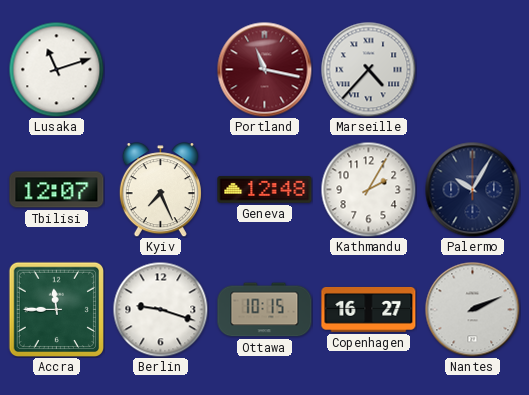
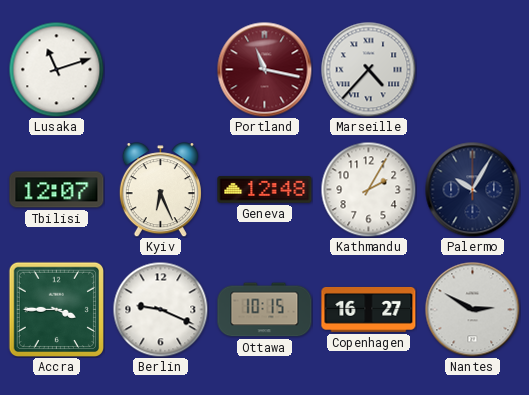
Kyiv: 7:26 -> 6:26
Accra: 11:45 -> 3:45
Berlin: 9:18 -> 9:19
Nantes: 2:11 -> 2:50
